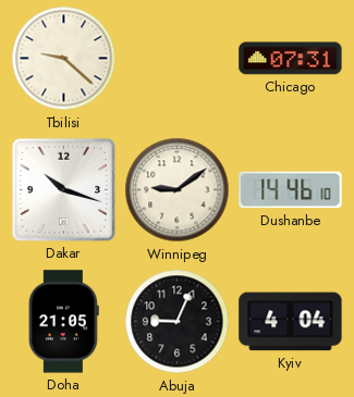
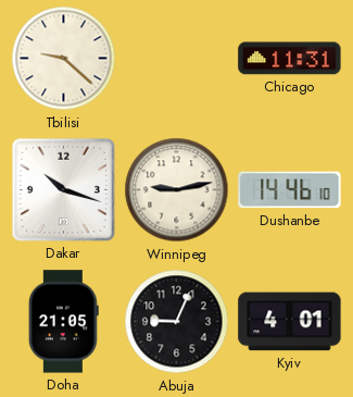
Chicago: 07:31 -> 11:31
Winnipeg: 9:09 -> 9:13
Kyiv: 4:04 -> 4:01
